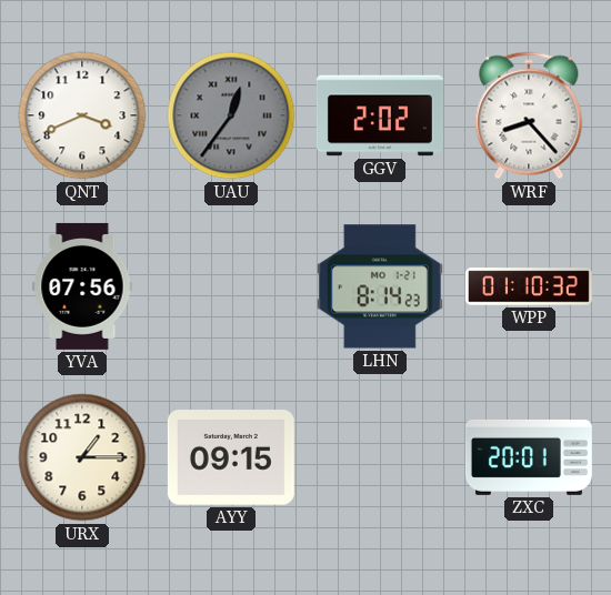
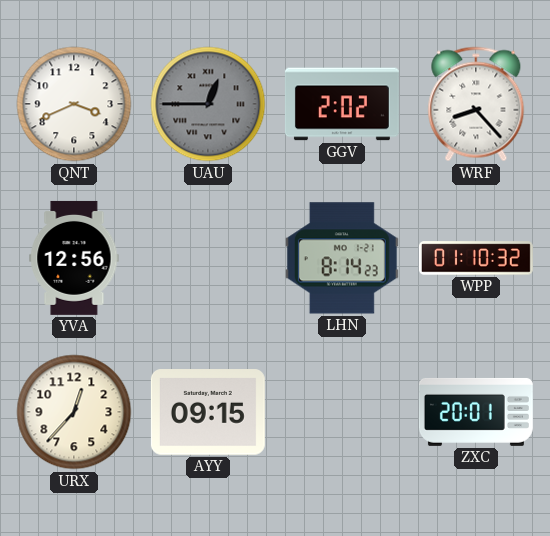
UAU: 12:36 -> 12:45
YVA: 07:56 -> 12:56
URX: 1:15 -> 12:37
